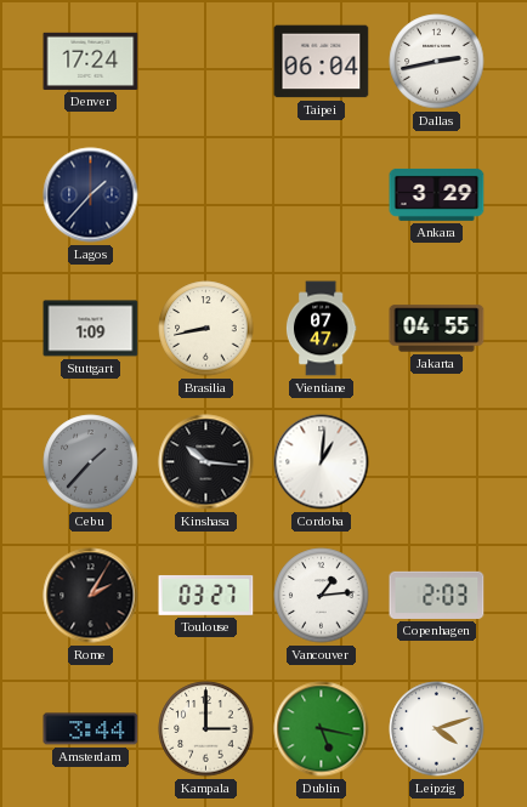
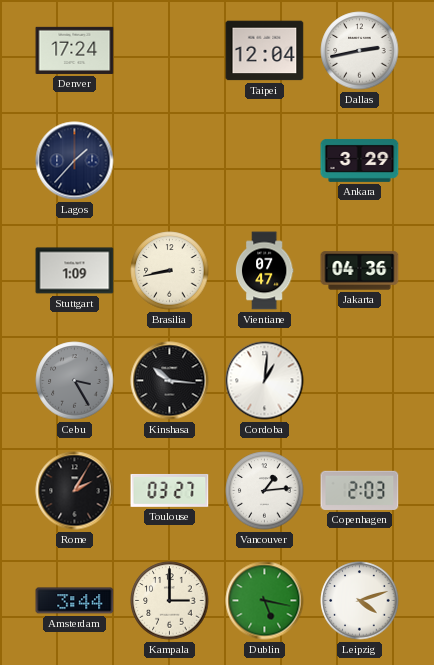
Taipei: 06:04 -> 12:04
Jakarta: 04:55 -> 04:36
Cebu: 1:37 -> 3:25
